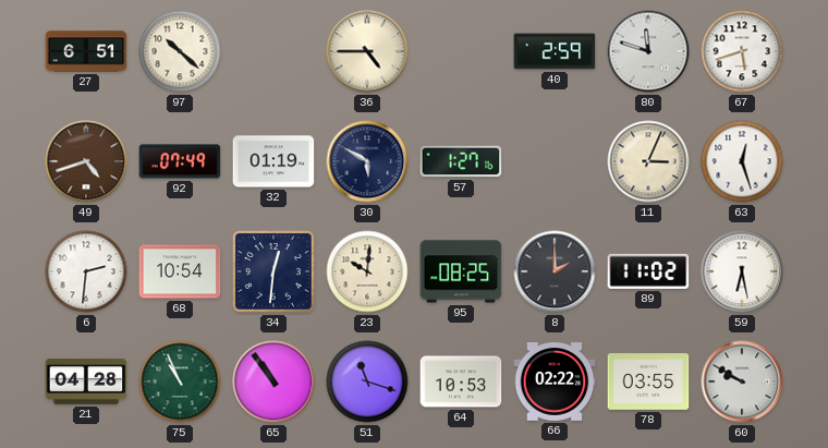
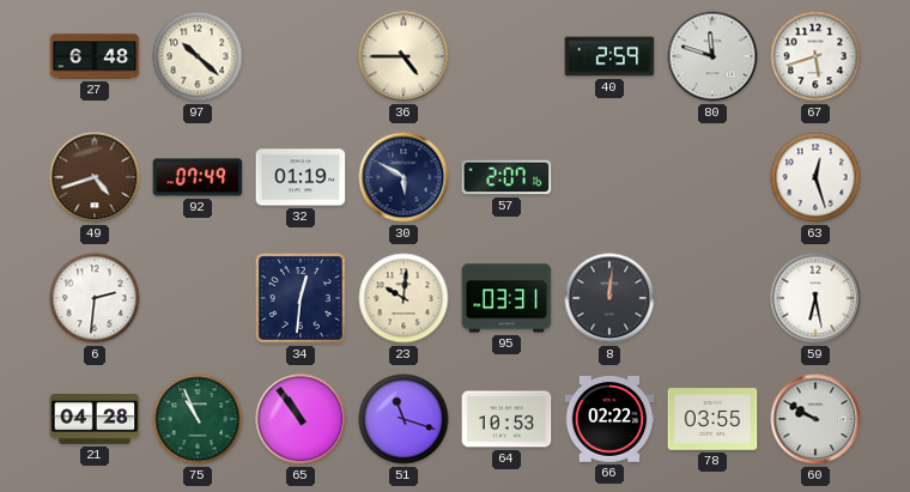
27: 6:51 -> 6:48
57: 1:27 -> 2:07
11: 3:04 -> none
68: 10:54 -> none
95: 08:25 -> 03:31
8: 2:00 -> 12:01
89: 11:02 -> none
